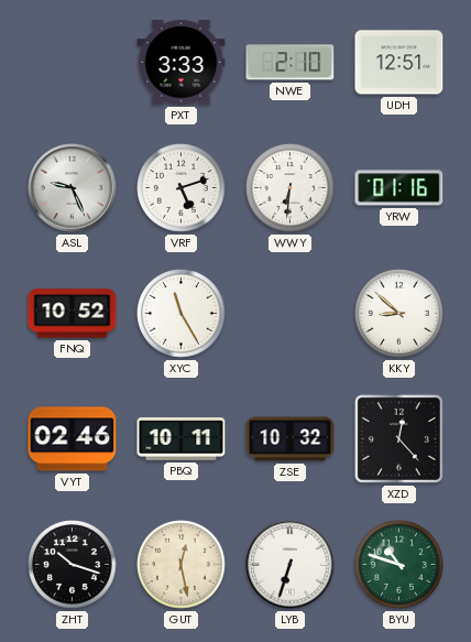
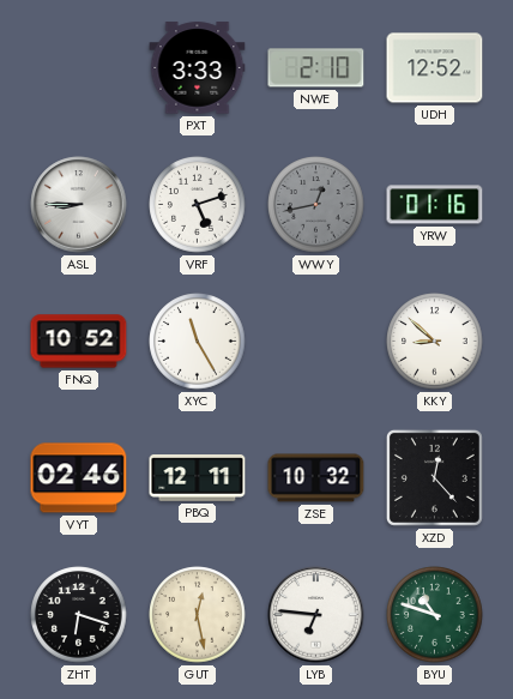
UDH: 12:51 -> 12:52
ASL: 9:26 -> 8:45
WWY: 6:31 -> 12:43
WWY dial: white -> grey
PBQ: 10:11 -> 12:11
ZHT: 10:18 -> 6:18
LYB: 6:33 -> 6:46
